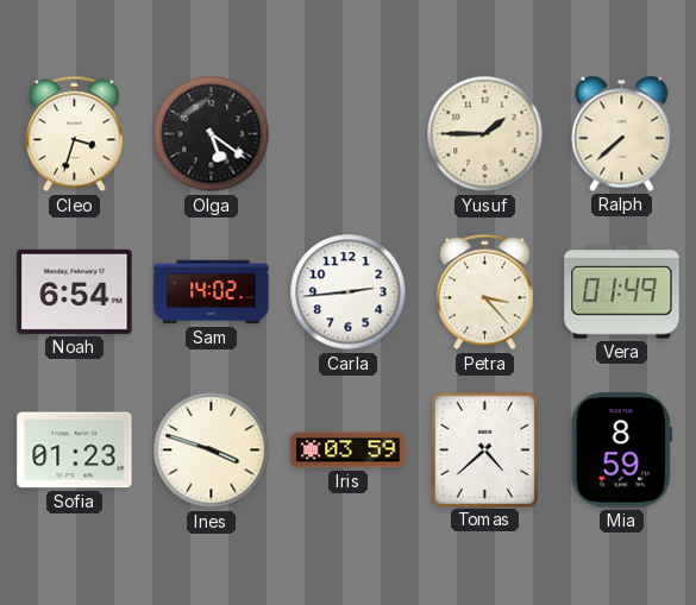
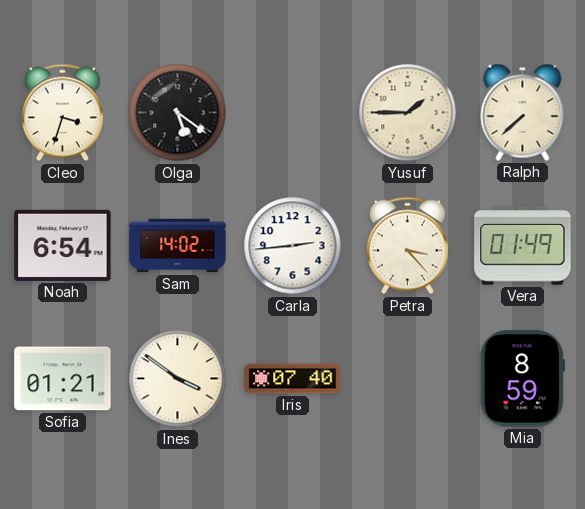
Sofia: 01:23 -> 01:21
Ines: 3:48 -> 3:51
Iris: 03:59 -> 07:40
Tomas: 4:38 -> none
